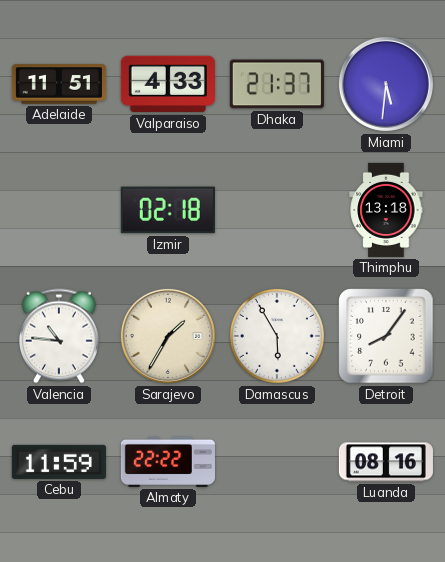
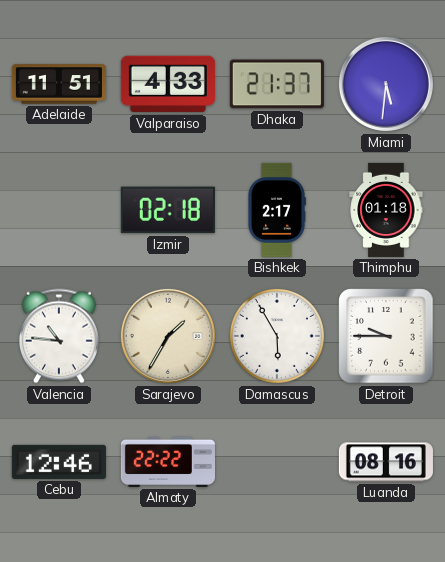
Bishkek: none -> 2:17
Thimphu: 13:18 -> 01:18
Detroit: 8:06 -> 9:45
Cebu: 11:59 -> 12:46
